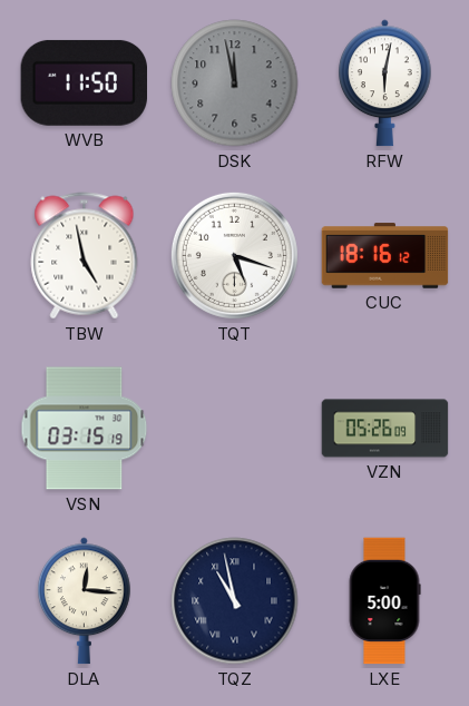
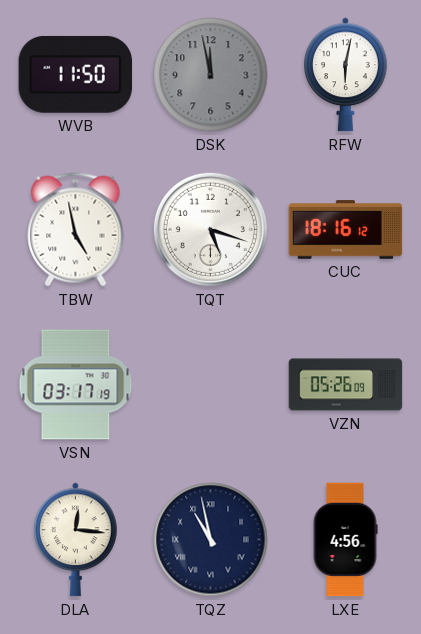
VSN: 03:15 -> 03:17
LXE: 5:00 -> 4:56
